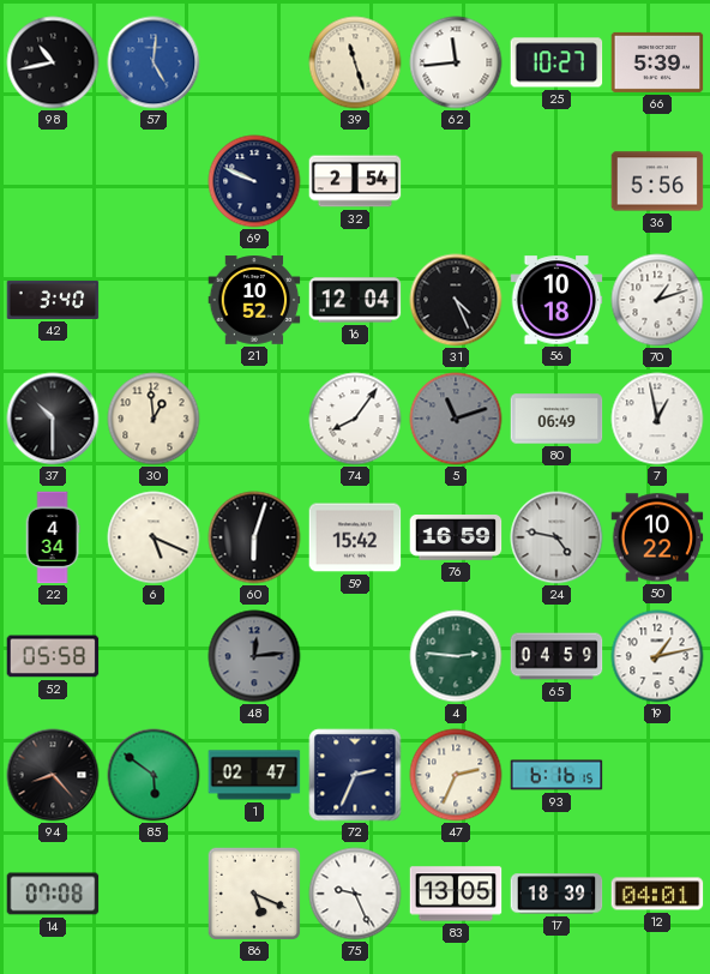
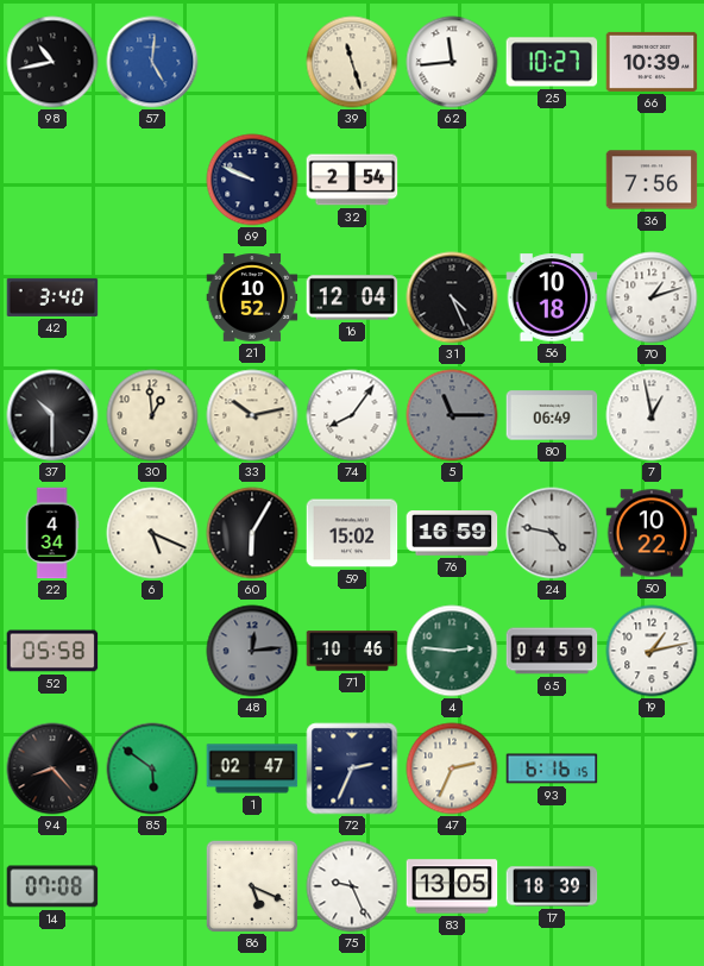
66: 5:39 -> 10:39
36: 5:56 -> 7:56
33: none -> 10:13
5: 11:12 -> 11:15
60: 6:03 -> 6:05
59: 15:42 -> 15:02
71: none -> 10:46
12: 04:01 -> none
